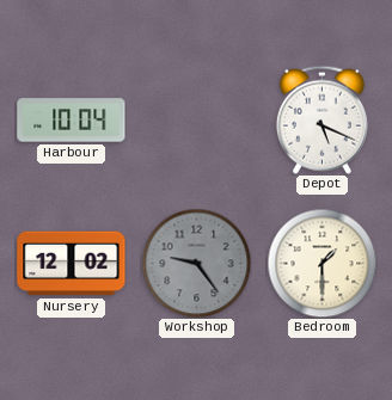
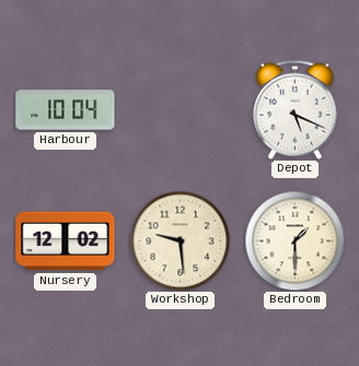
Workshop: 9:24 -> 9:29
Workshop dial: grey -> cream
